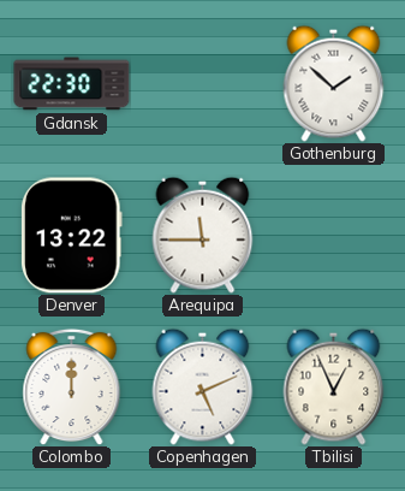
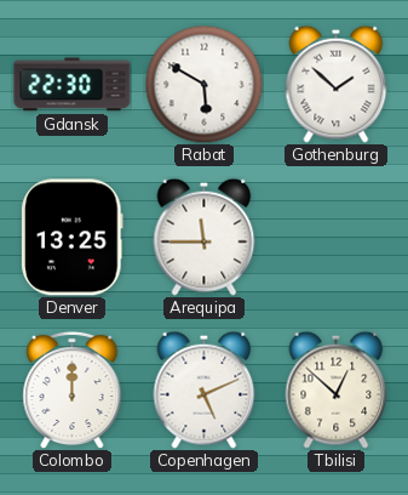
Rabat: none -> 5:50
Denver: 13:22 -> 13:25
Tbilisi: 12:56 -> 12:52
